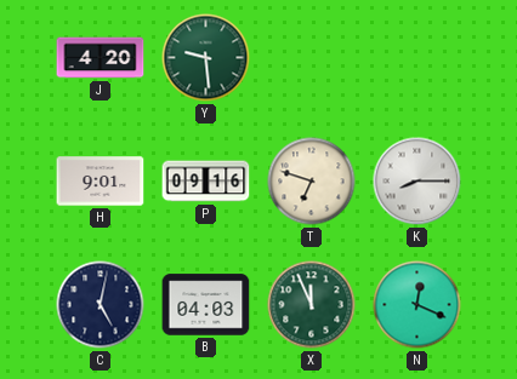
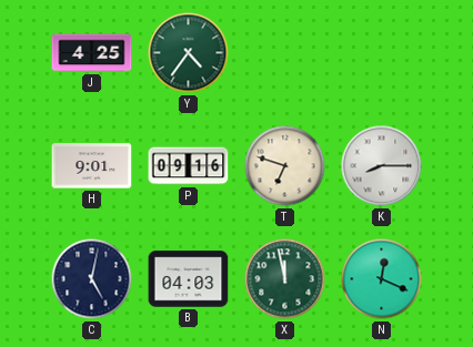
J: 4:20 -> 4:25
Y: 9:29 -> 4:36
X: 11:56 -> 11:58
